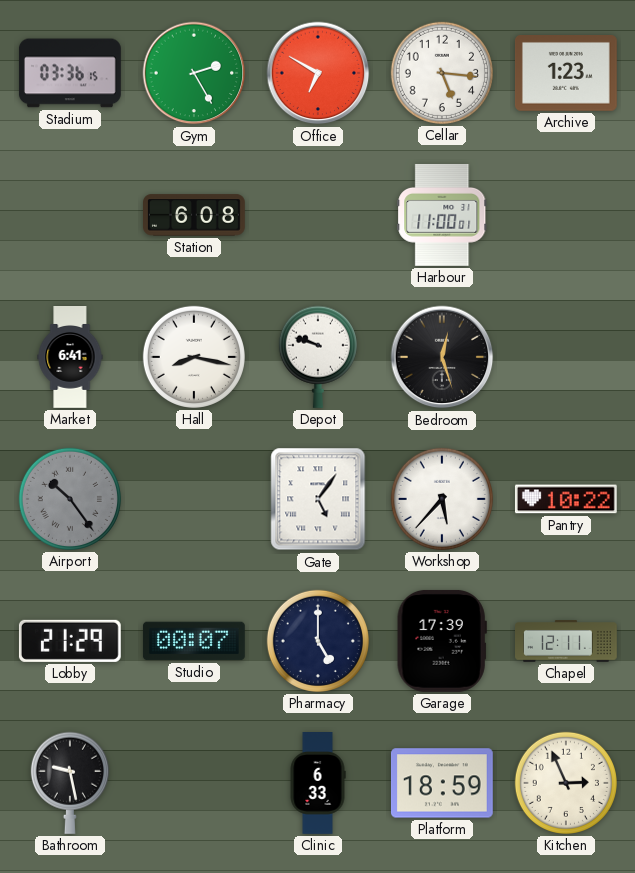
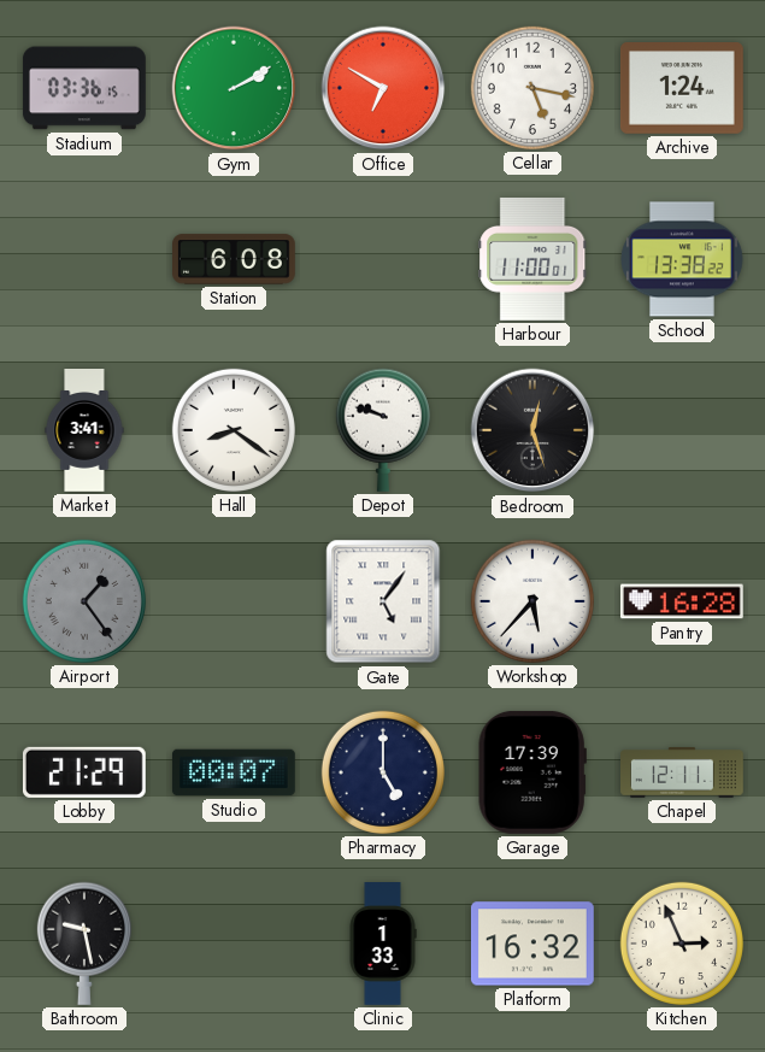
Gym: 2:25 -> 2:10
Cellar: 5:16 -> 5:17
Archive: 1:23 -> 1:24
School: none -> 13:38
Market: 6:41 -> 3:41
Hall: 8:17 -> 8:21
Airport: 10:24 -> 1:24
Pantry: 10:22 -> 16:28
Clinic: 6:33 -> 1:33
Platform: 18:59 -> 16:32
